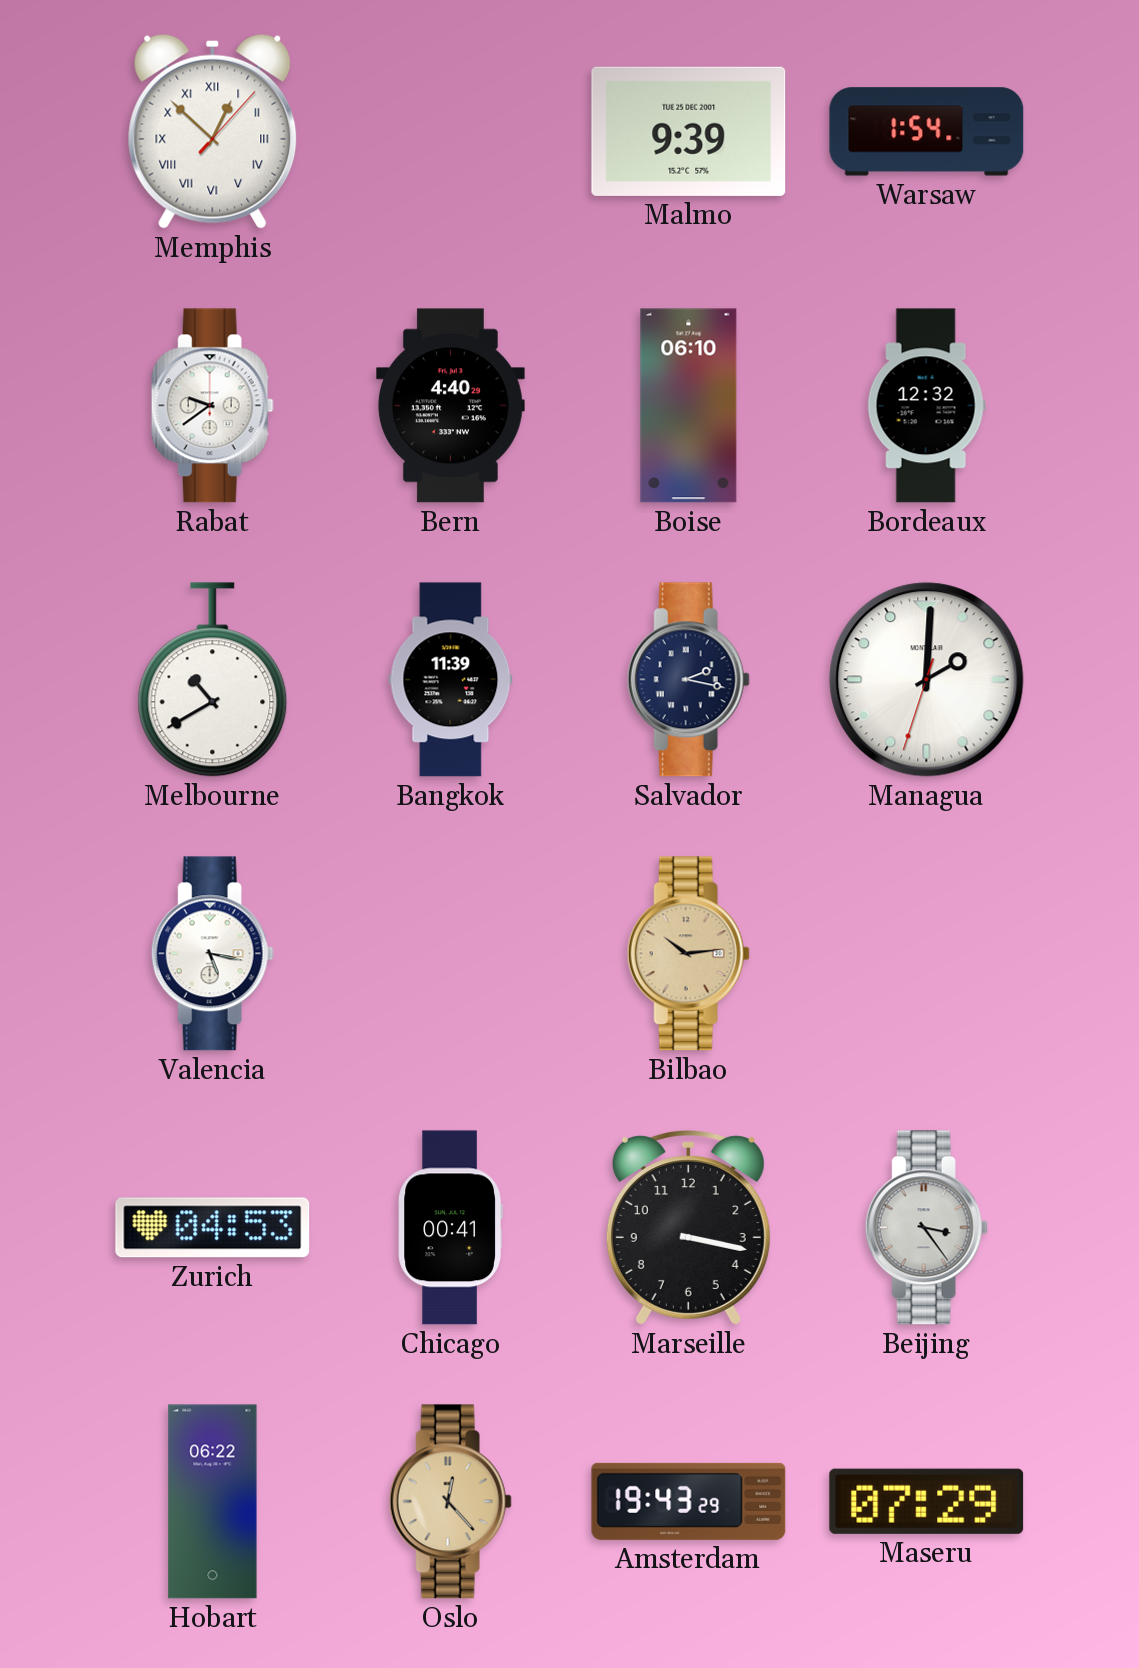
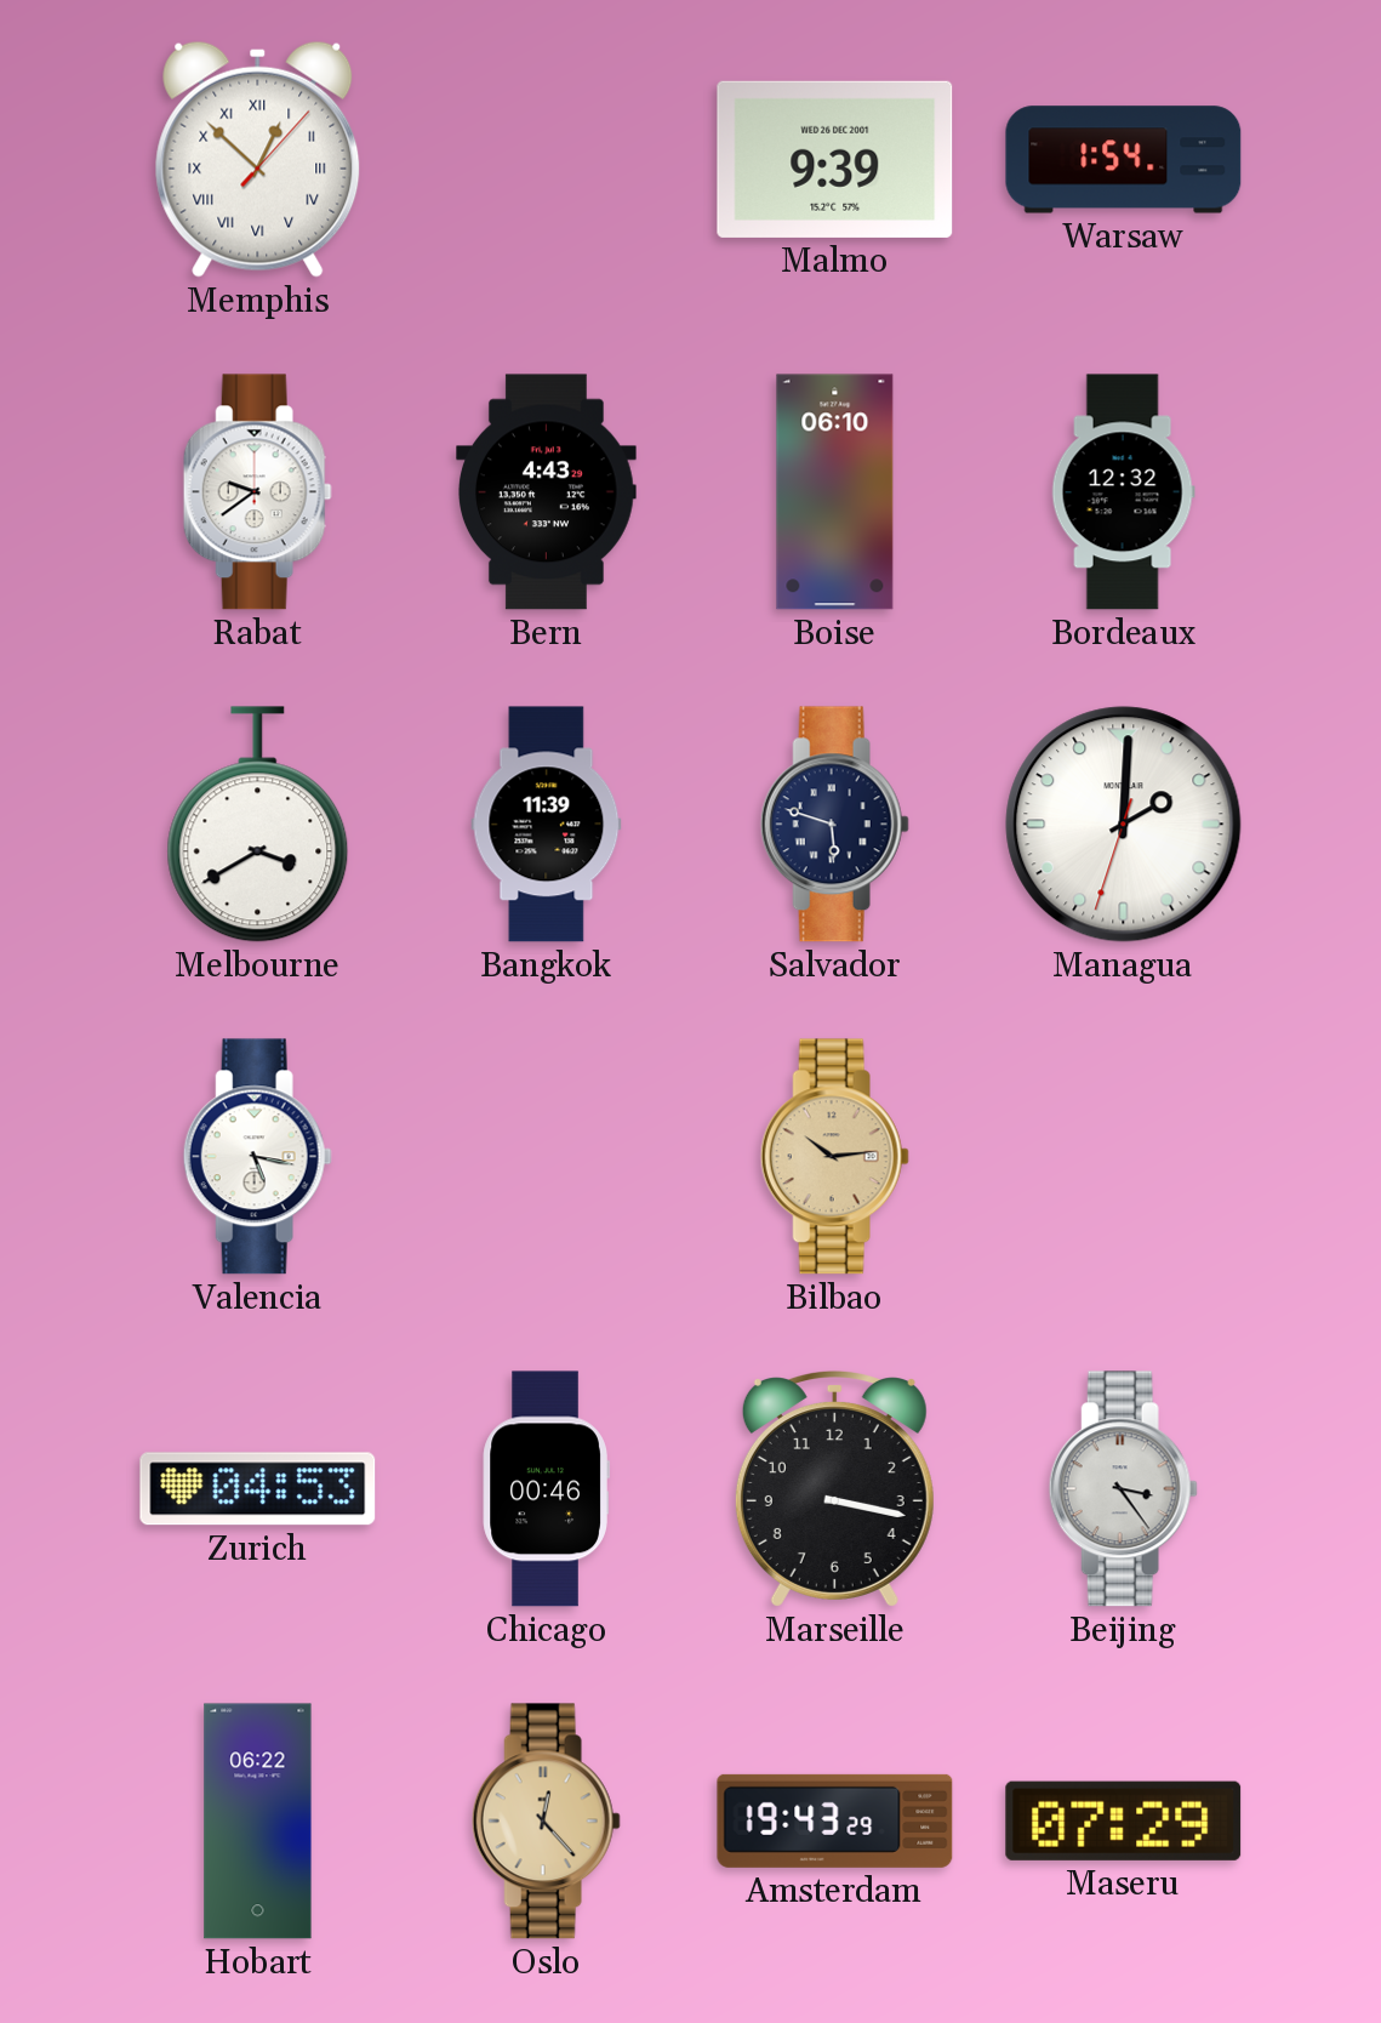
Malmo date: TUE 25 DEC 2001 -> WED 26 DEC 2001
Bern: 4:40 -> 4:43
Melbourne: 10:40 -> 3:40
Salvador: 2:17 -> 5:48
Chicago: 00:41 -> 00:46
